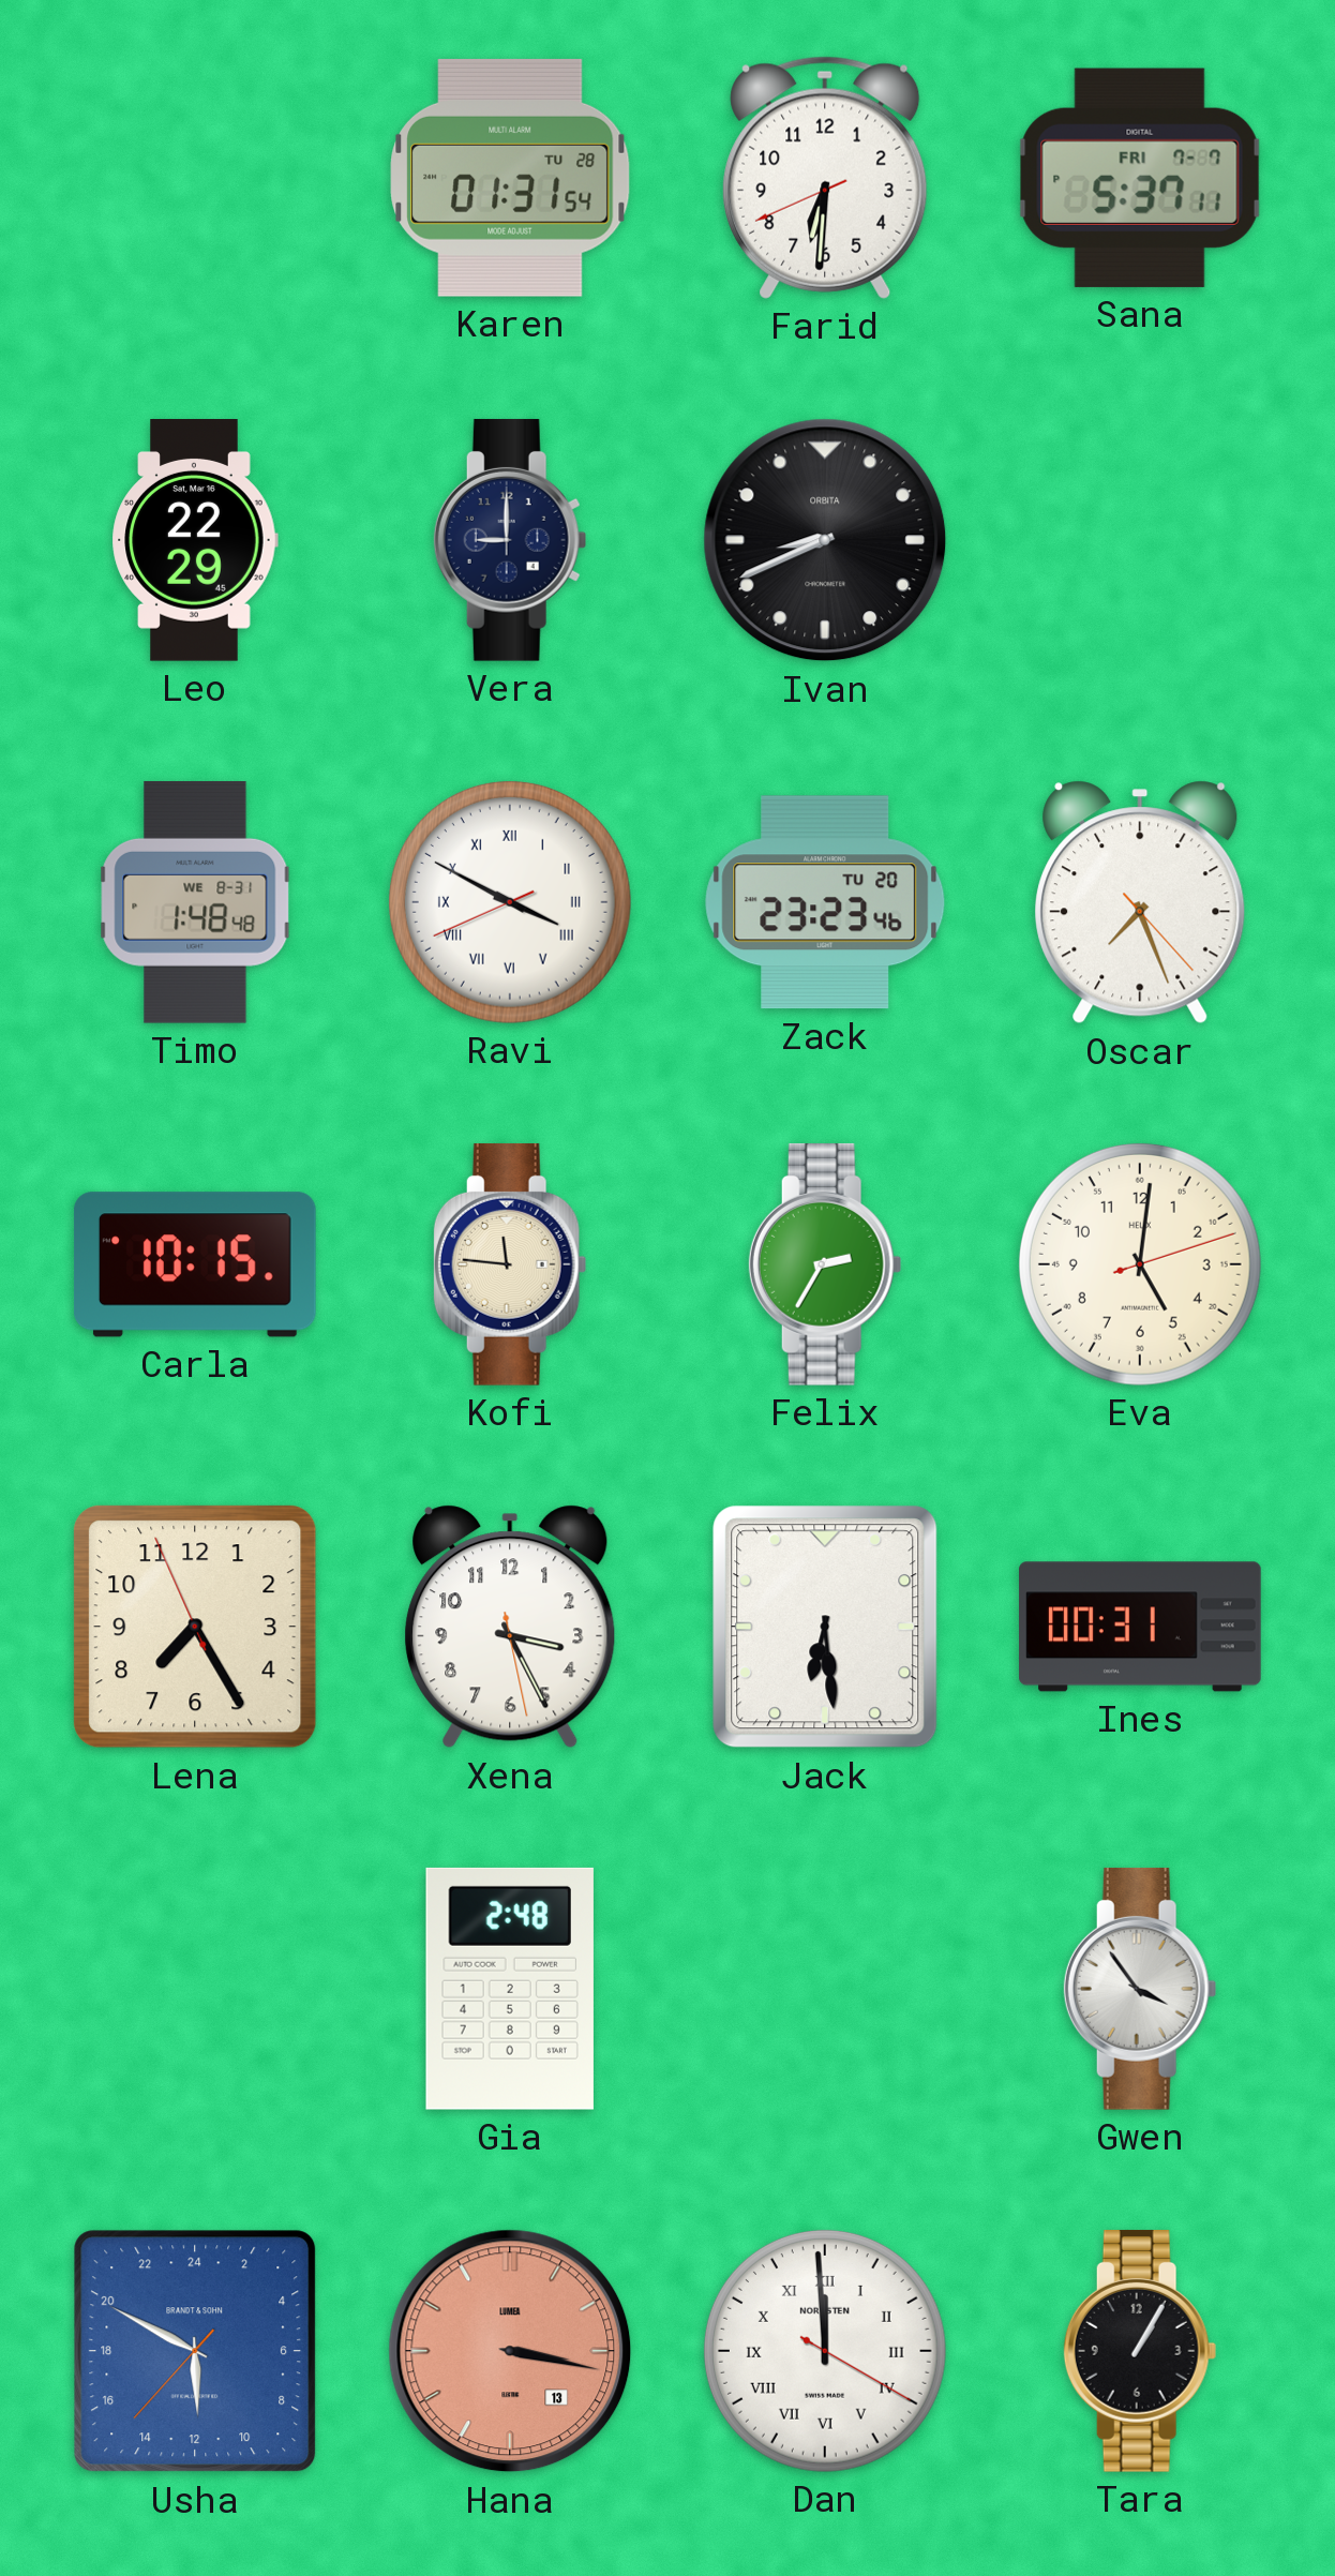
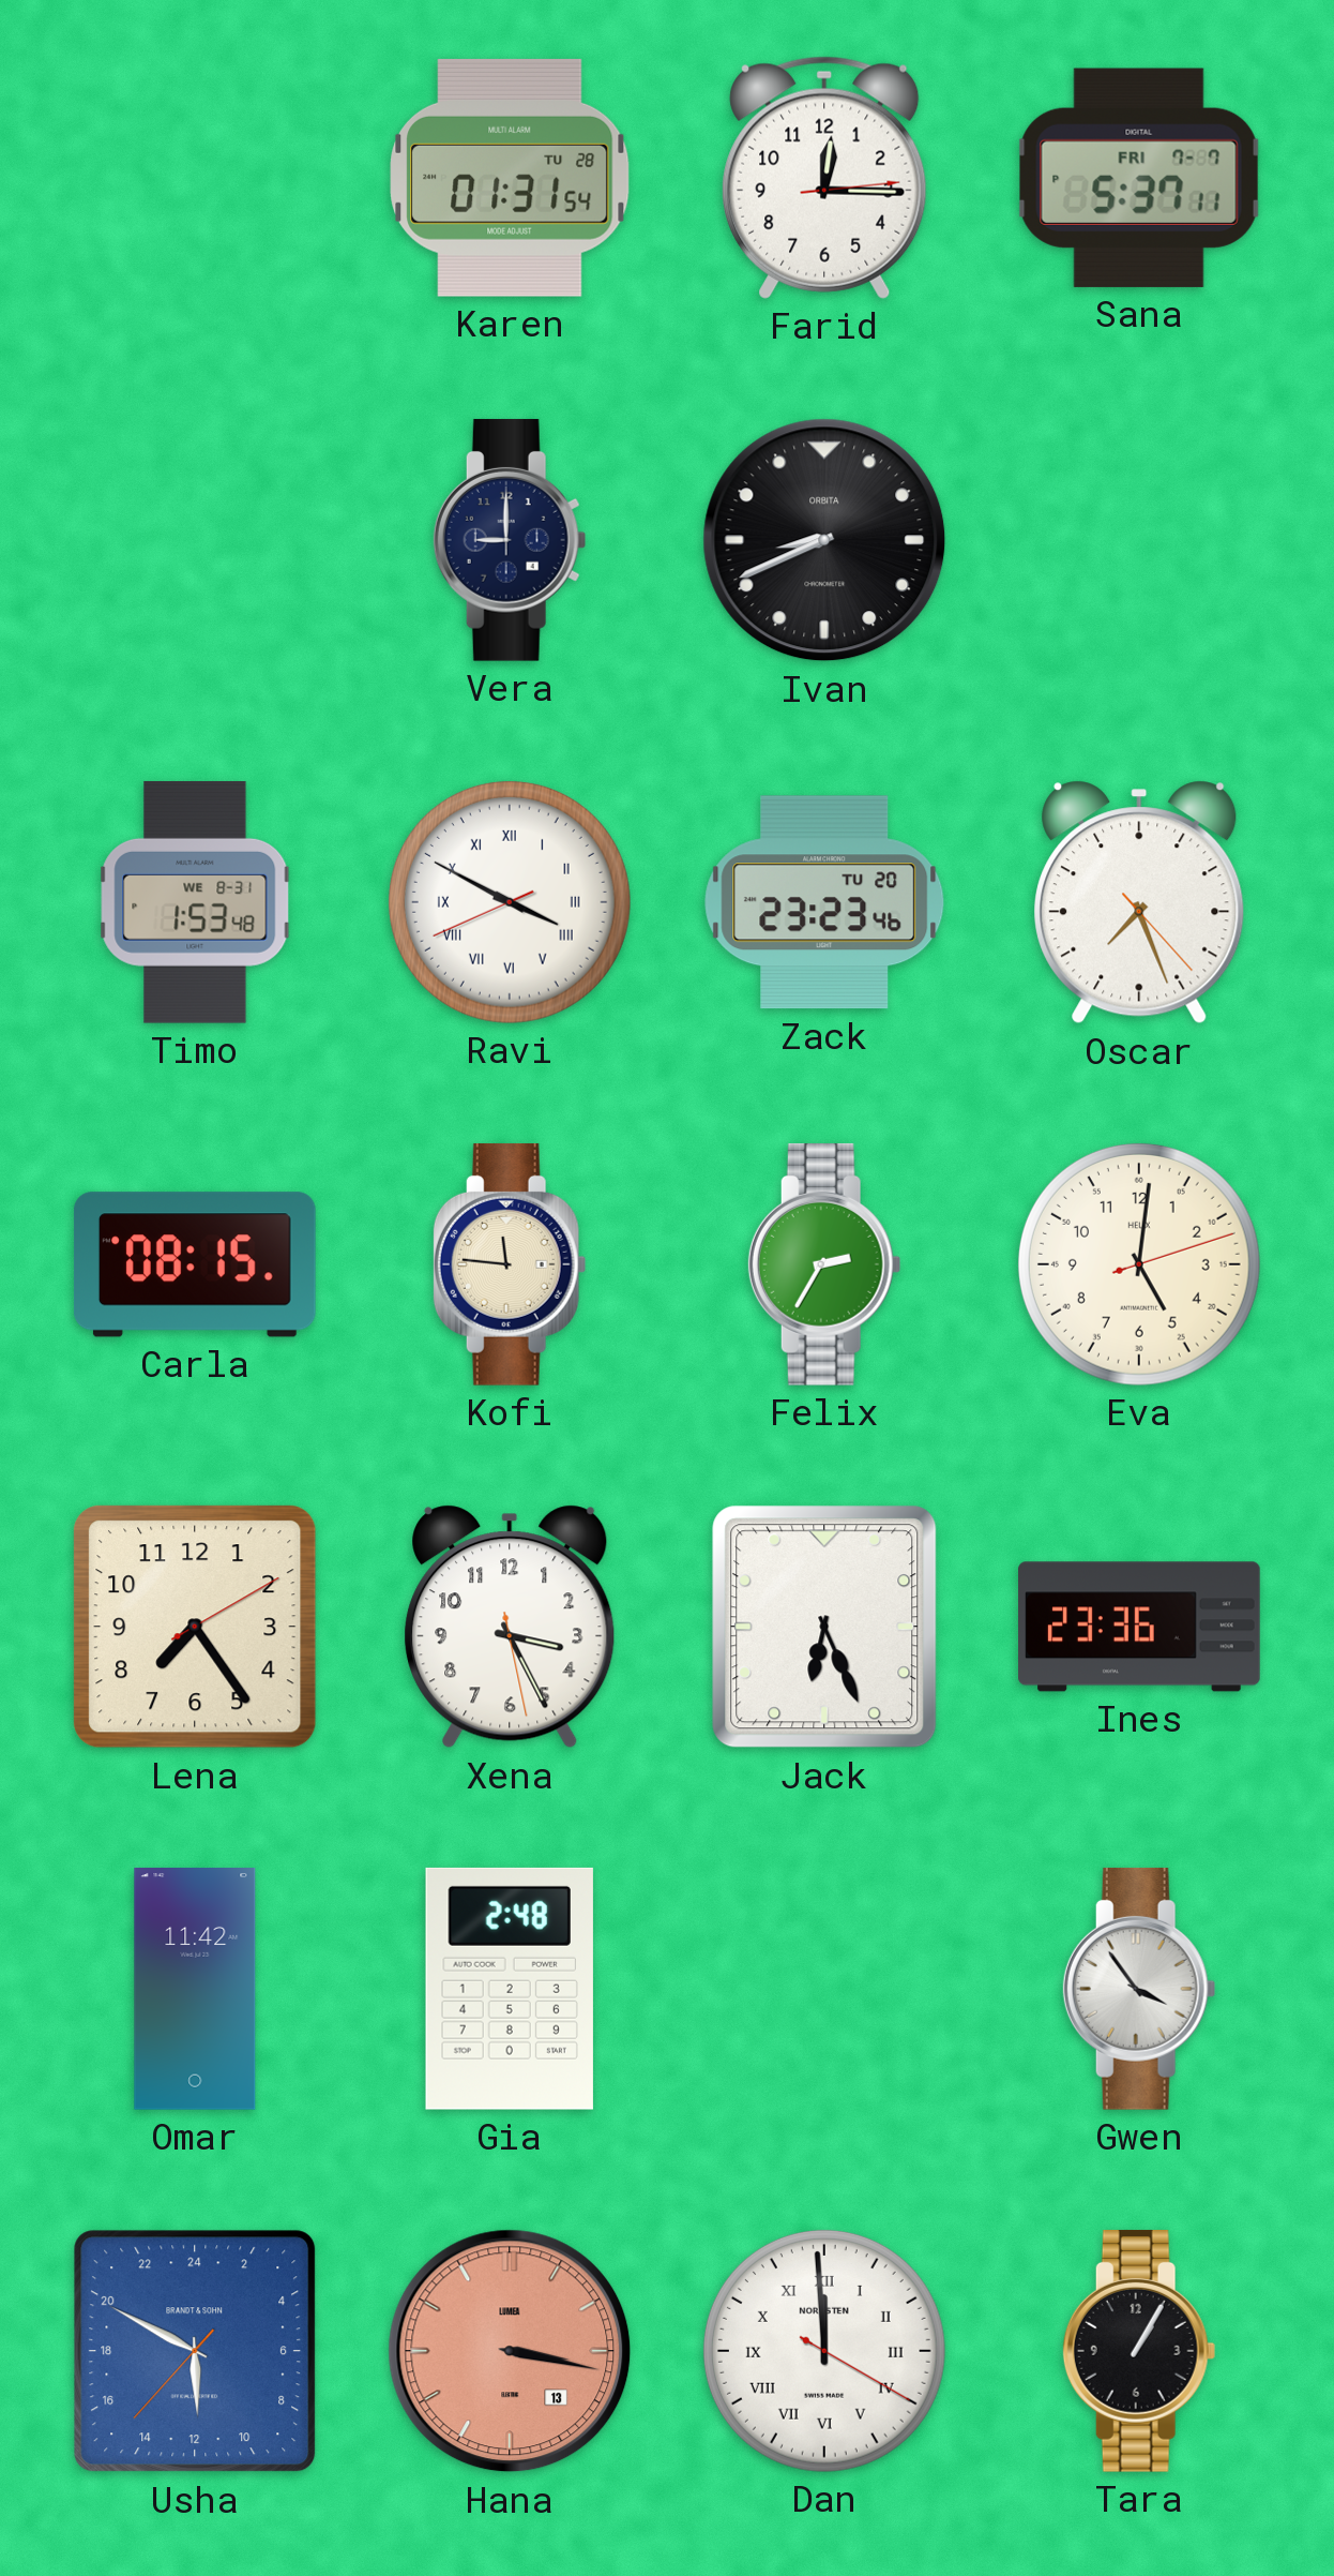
Farid: 6:30 -> 12:15
Leo: 22:29 -> none
Timo: 1:48 -> 1:53
Carla: 10:15 -> 08:15
Lena: 7:24:56 -> 7:24:10
Jack: 6:29 -> 6:26
Ines: 00:31 -> 23:36
Omar: none -> 11:42
